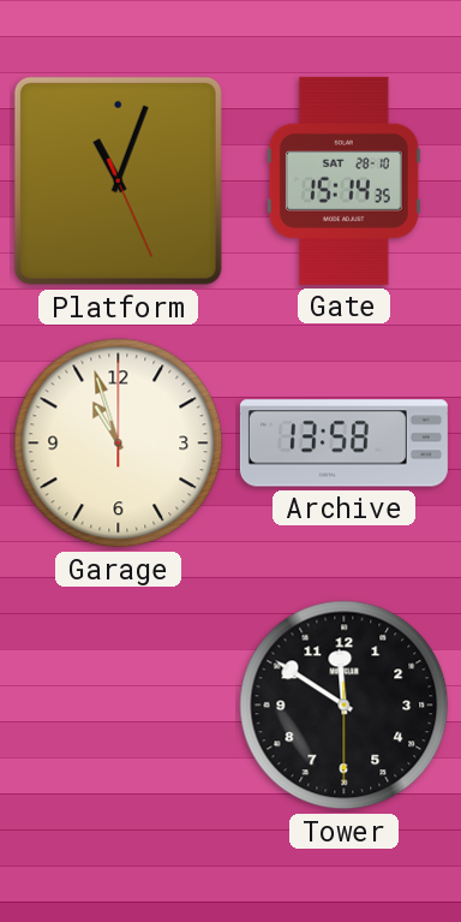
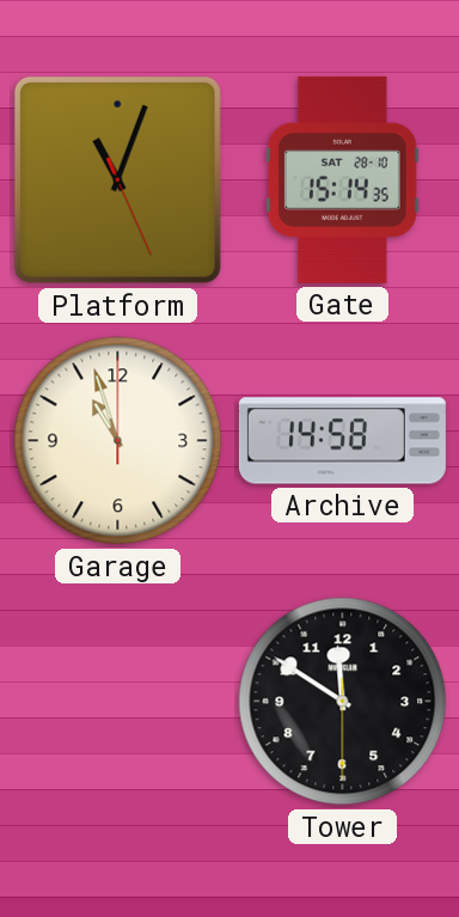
Archive: 13:58 -> 14:58
